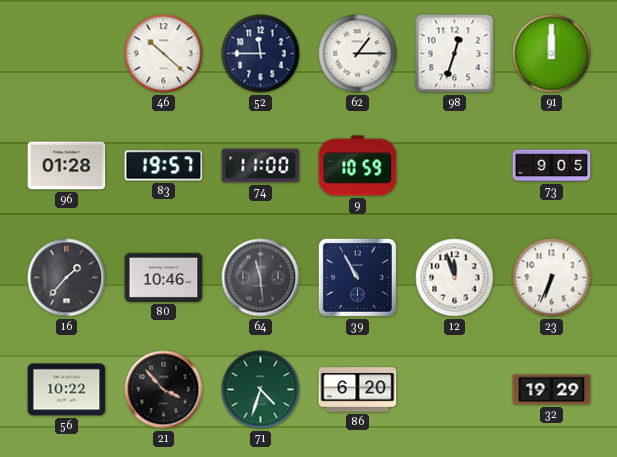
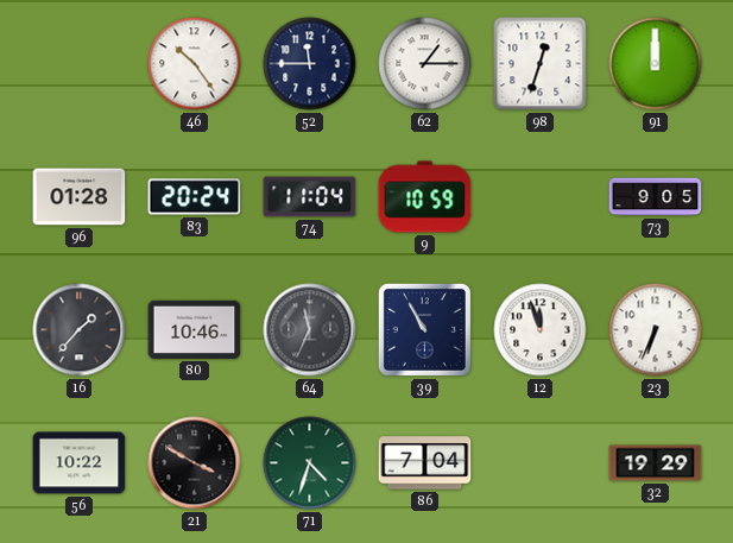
46: 10:22 -> 10:24
83: 19:57 -> 20:24
74: 11:00 -> 11:04
64: 11:29 -> 11:34
21: 3:53 -> 3:50
86: 6:20 -> 7:04
